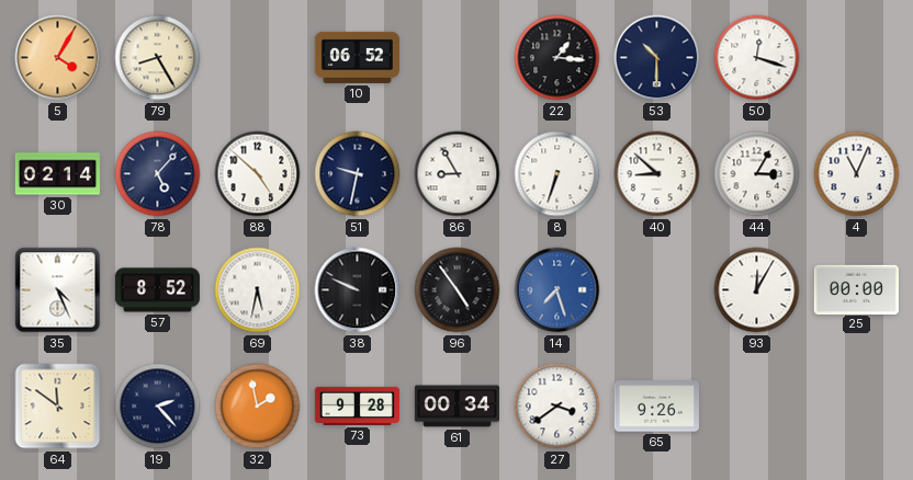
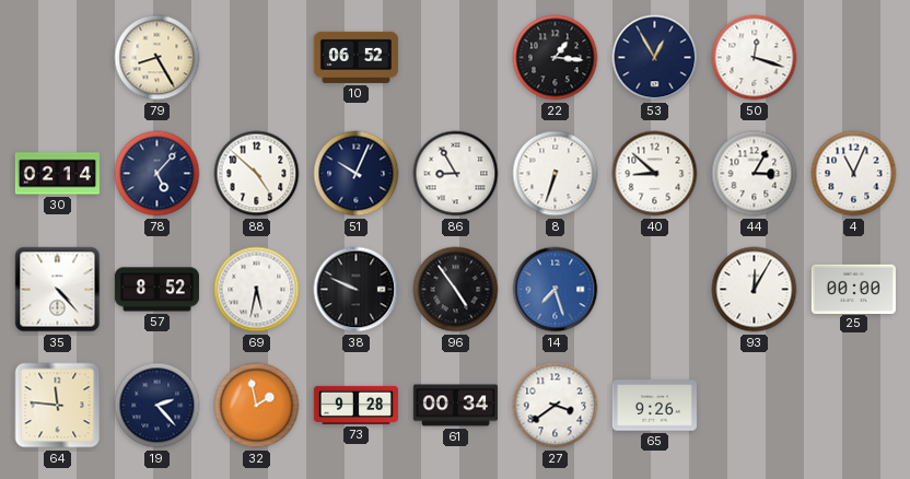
5: 4:05 -> none
53: 10:30 -> 12:55
51: 9:32 -> 10:04
35: 4:26 -> 4:23
64: 11:51 -> 11:46
